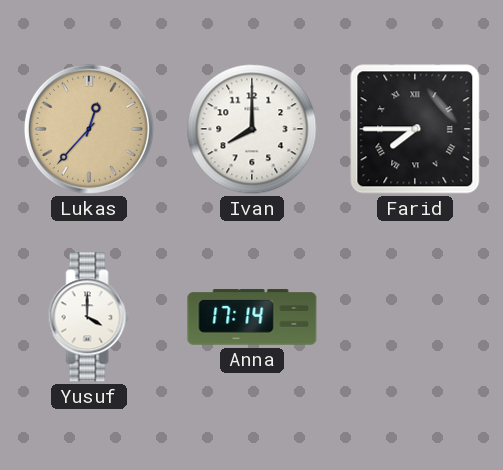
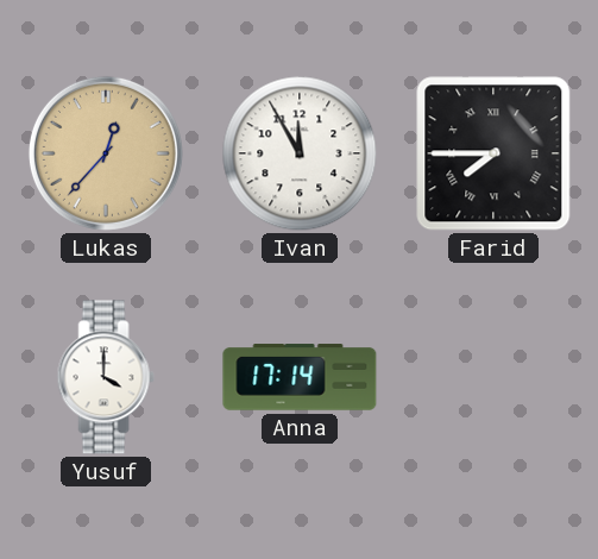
Ivan: 8:00 -> 11:55
